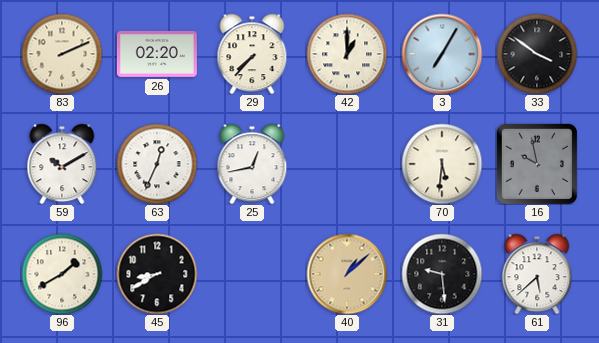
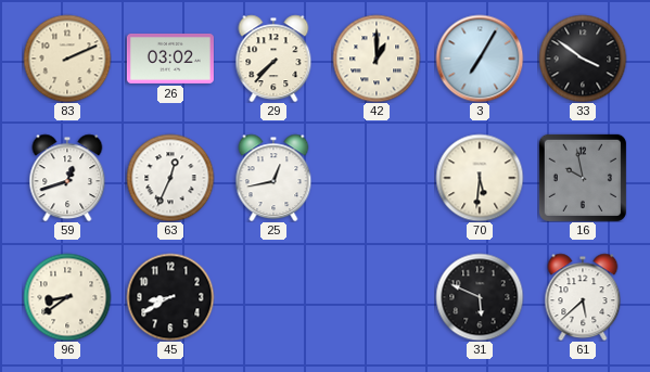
26: 02:20 -> 03:02
59: 10:10 -> 12:42
96: 1:40 -> 8:39
40: 1:08 -> none
31: 9:29 -> 5:49
